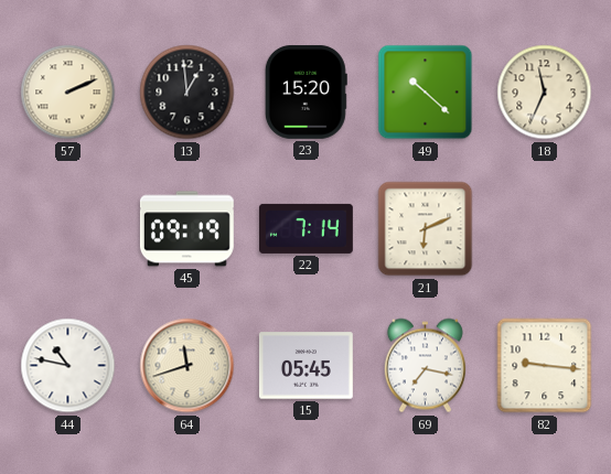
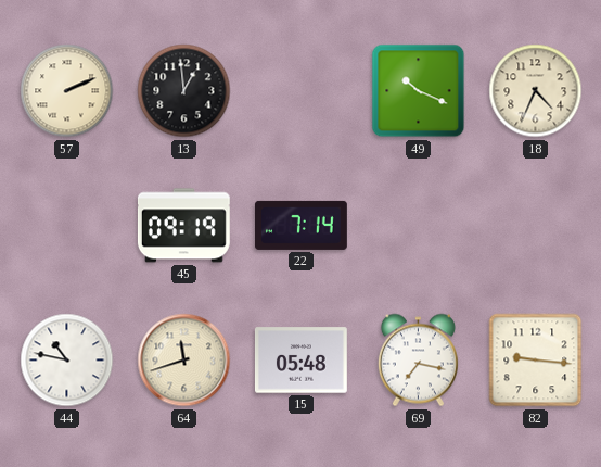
23: 15:20 -> none
49: 10:22 -> 10:19
18: 11:34 -> 4:34
21: 6:11 -> none
15: 05:45 -> 05:48
